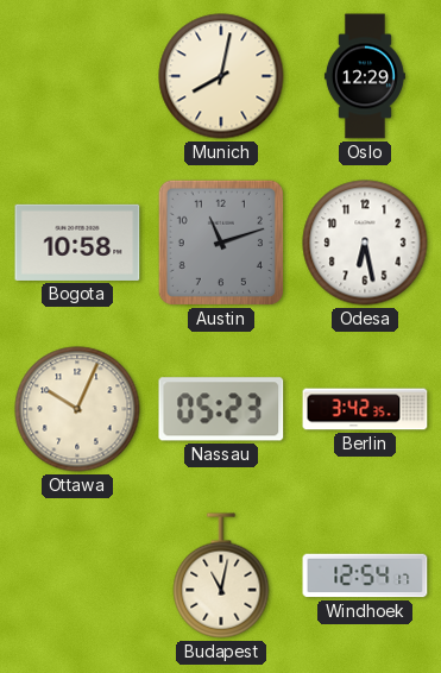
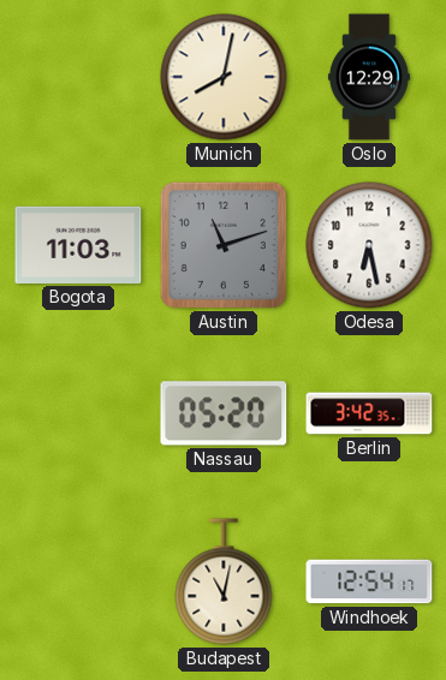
Bogota: 10:58 -> 11:03
Ottawa: 10:04 -> none
Nassau: 05:23 -> 05:20
